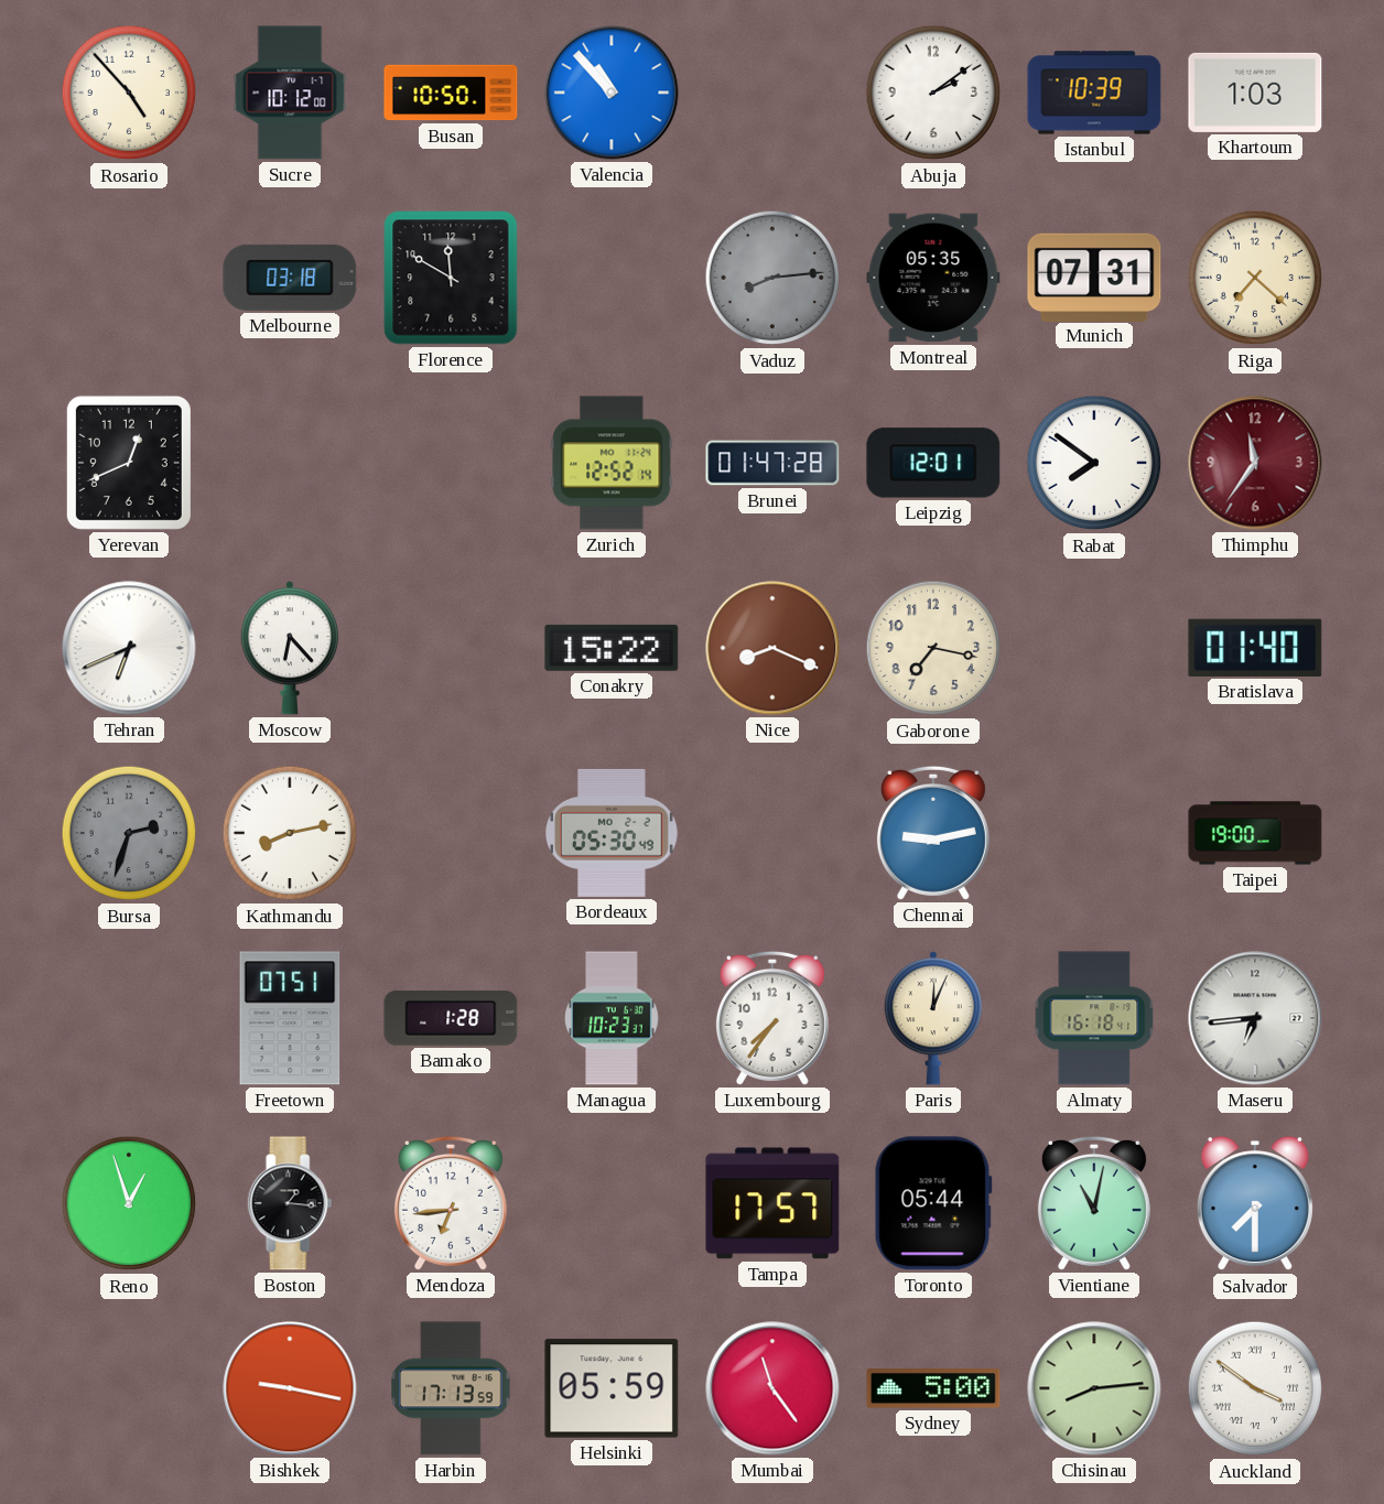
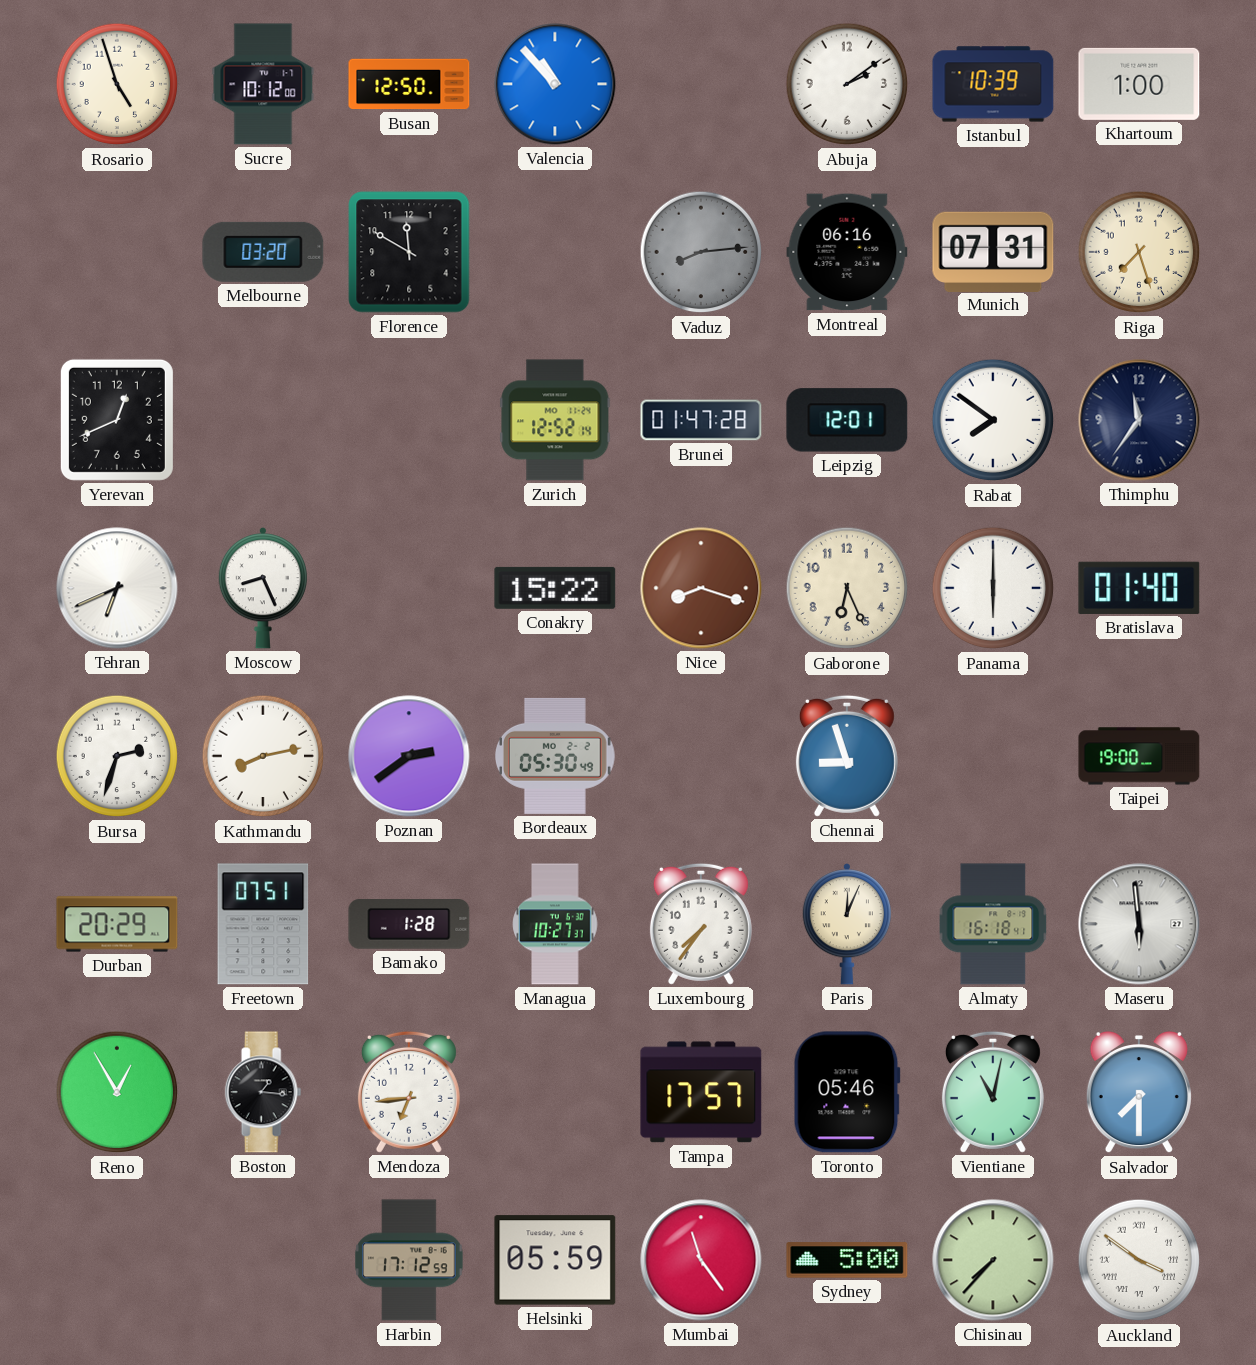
Rosario: 4:53 -> 4:57
Busan: 10:50 -> 12:50
Khartoum: 1:03 -> 1:00
Melbourne: 03:18 -> 03:20
Montreal: 05:35 -> 06:16
Riga: 7:22 -> 7:27
Thimphu dial: burgundy -> navy
Moscow: 6:23 -> 8:26
Nice: 8:19 -> 8:18
Gaborone: 7:17 -> 6:26
Panama: none -> 6:00
Bursa dial: grey -> white
Poznan: none -> 2:39
Chennai: 9:13 -> 8:57
Durban: none -> 20:29
Managua: 10:23 -> 10:27
Maseru: 6:44 -> 5:59
Reno: 12:57 -> 12:55
Toronto: 05:44 -> 05:46
Bishkek: 9:17 -> none
Harbin: 17:13 -> 17:12
Chisinau: 8:14 -> 7:37
